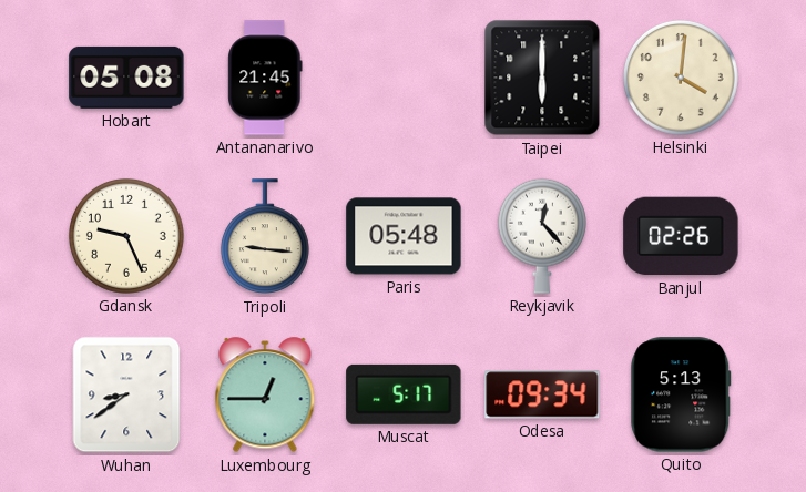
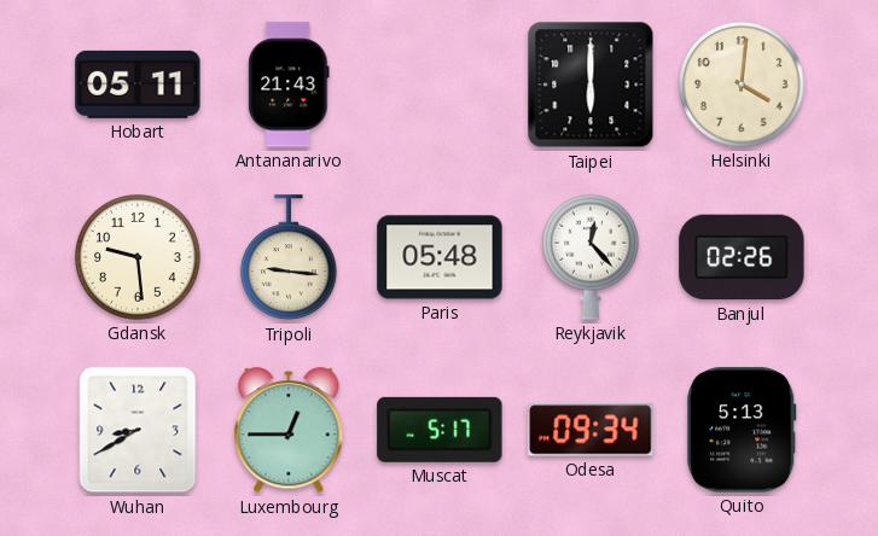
Hobart: 05:08 -> 05:11
Antananarivo: 21:45 -> 21:43
Gdansk: 9:26 -> 9:29
Wuhan: 8:39 -> 8:40
